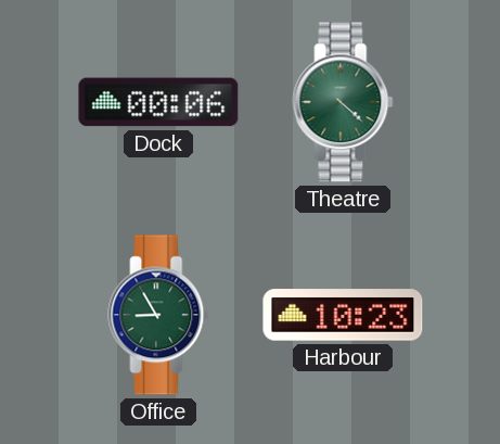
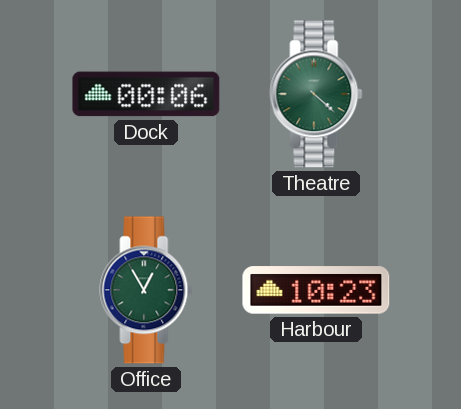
Office: 8:55 -> 12:55
